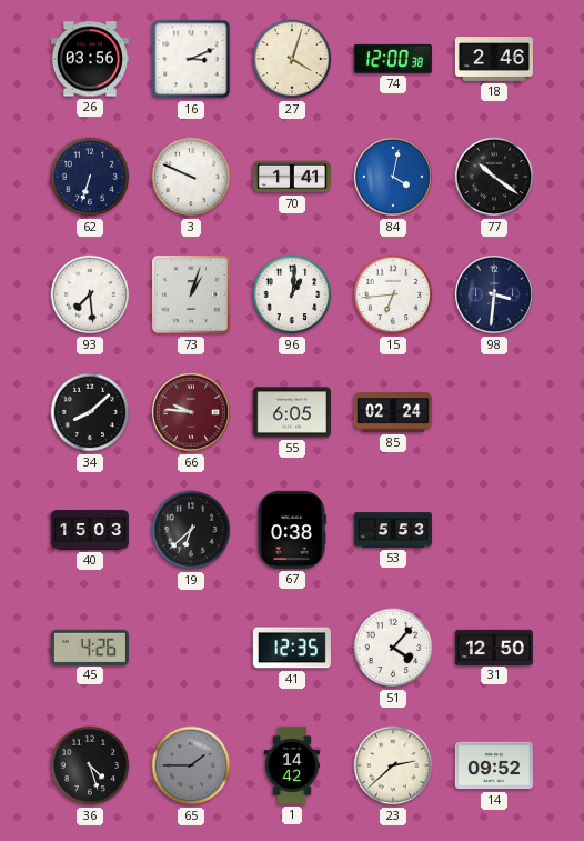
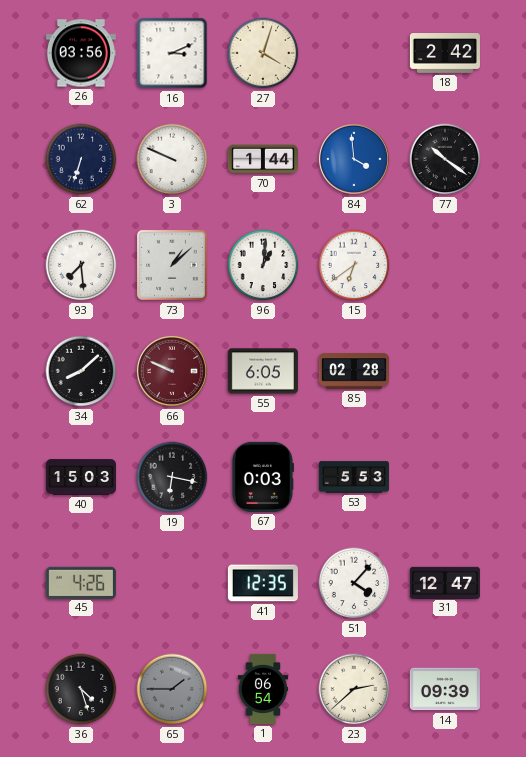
74: 12:00 -> none
18: 2:46 -> 2:42
70: 1:41 -> 1:44
84: 4:02 -> 3:59
73: 1:03 -> 1:08
15: 6:44 -> 6:39
98: 3:31 -> none
66: 9:46 -> 9:49
85: 02:24 -> 02:28
19: 6:38 -> 6:17
67: 0:38 -> 0:03
31: 12:50 -> 12:47
1: 14:42 -> 06:54
14: 09:52 -> 09:39
